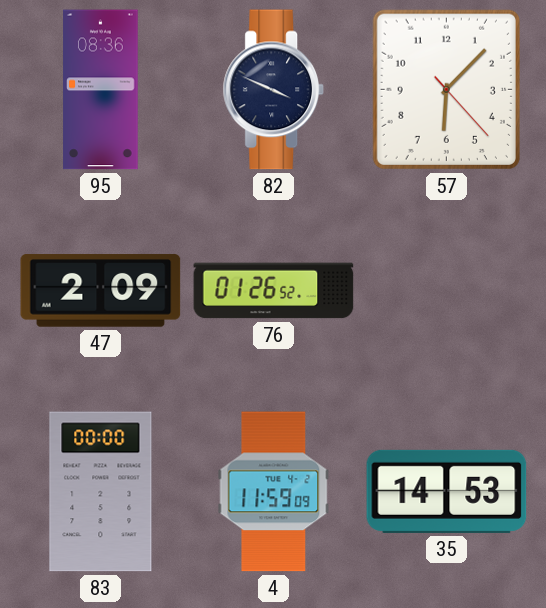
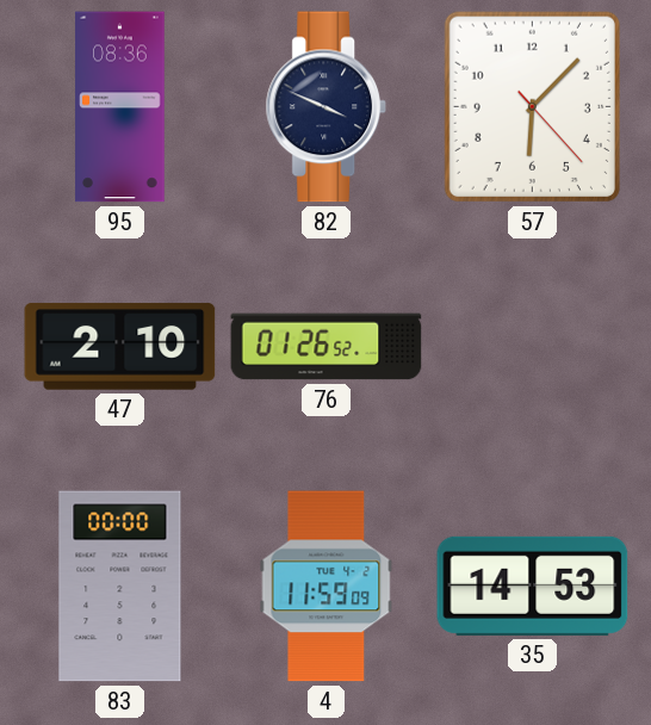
47: 2:09 -> 2:10
